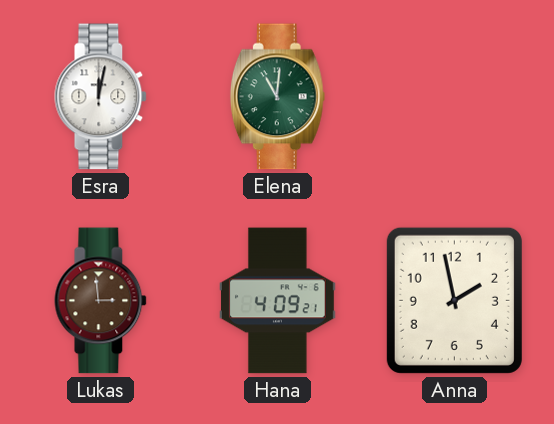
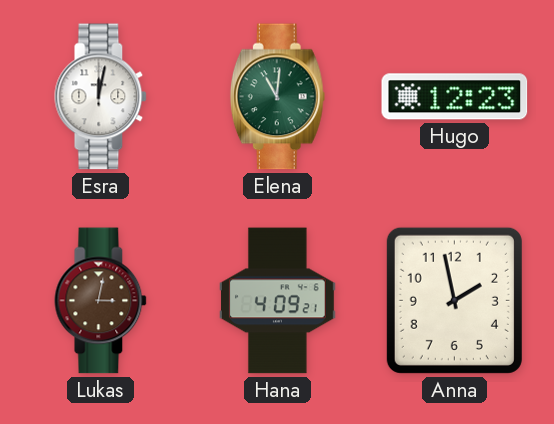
Hugo: none -> 12:23
Lukas: 2:59 -> 3:02
